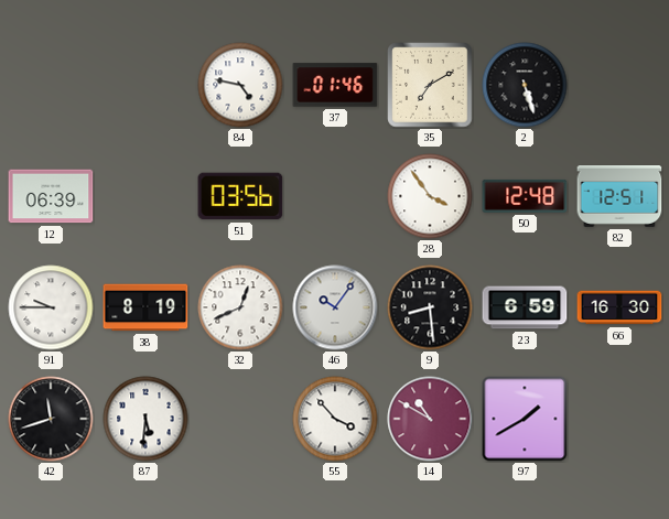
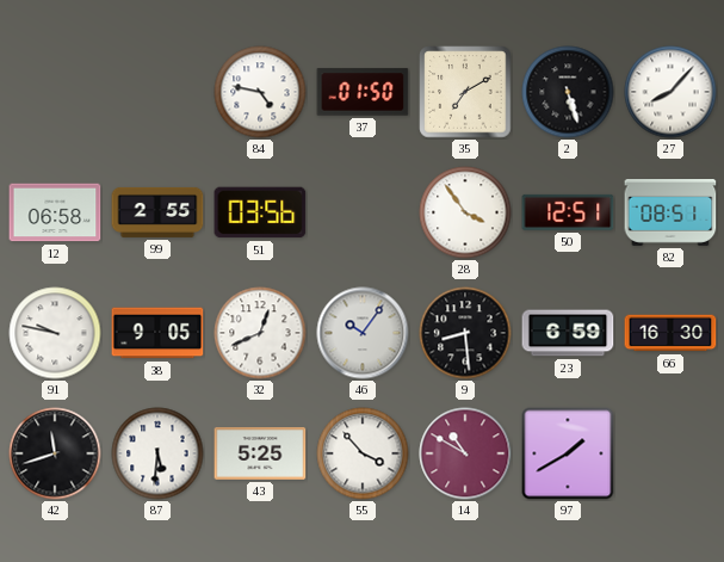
37: 01:46 -> 01:50
27: none -> 8:07
12: 06:39 -> 06:58
99: none -> 2:55
50: 12:48 -> 12:51
82: 12:51 -> 08:51
91: 9:45 -> 9:47
38: 8:19 -> 9:05
43: none -> 5:25
